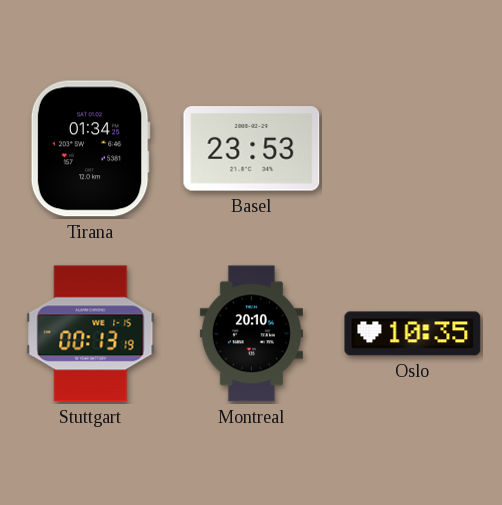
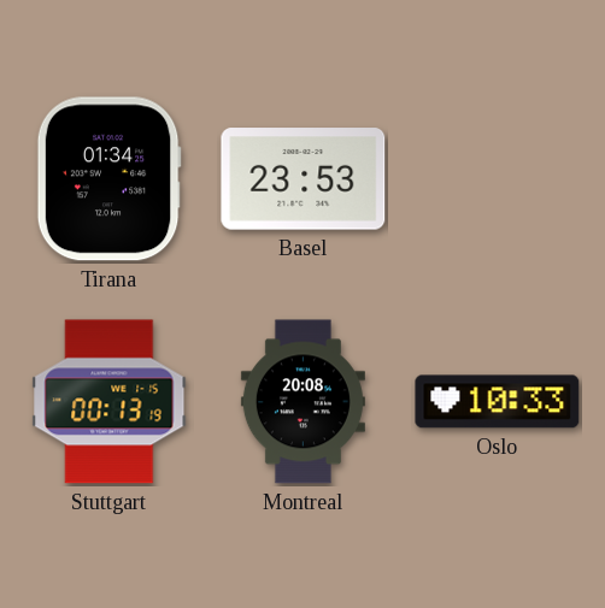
Montreal: 20:10 -> 20:08
Oslo: 10:35 -> 10:33
